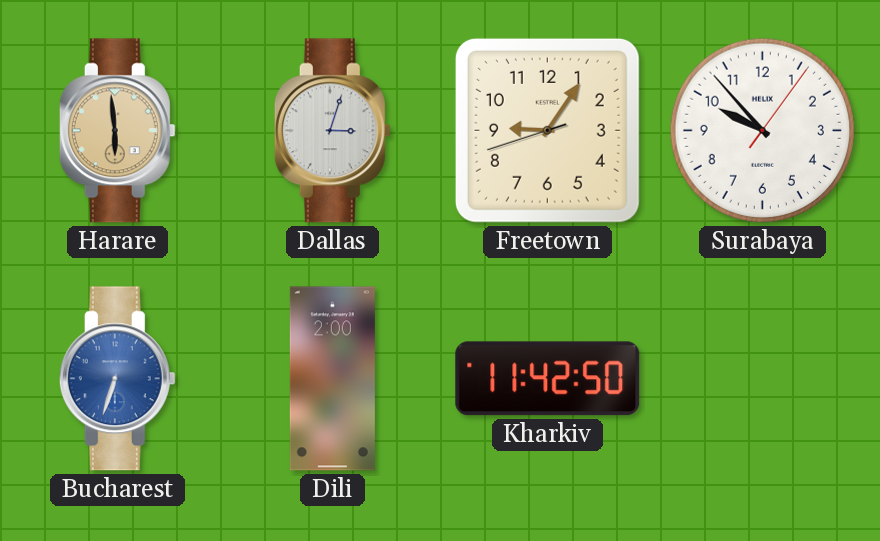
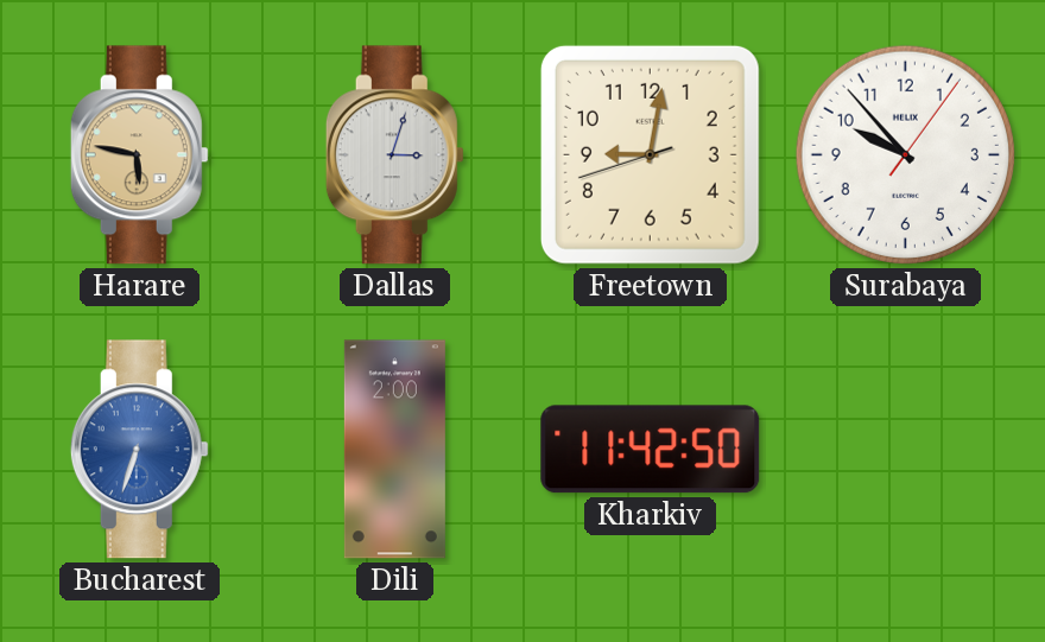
Harare: 5:59 -> 5:47
Freetown: 9:05 -> 9:01
